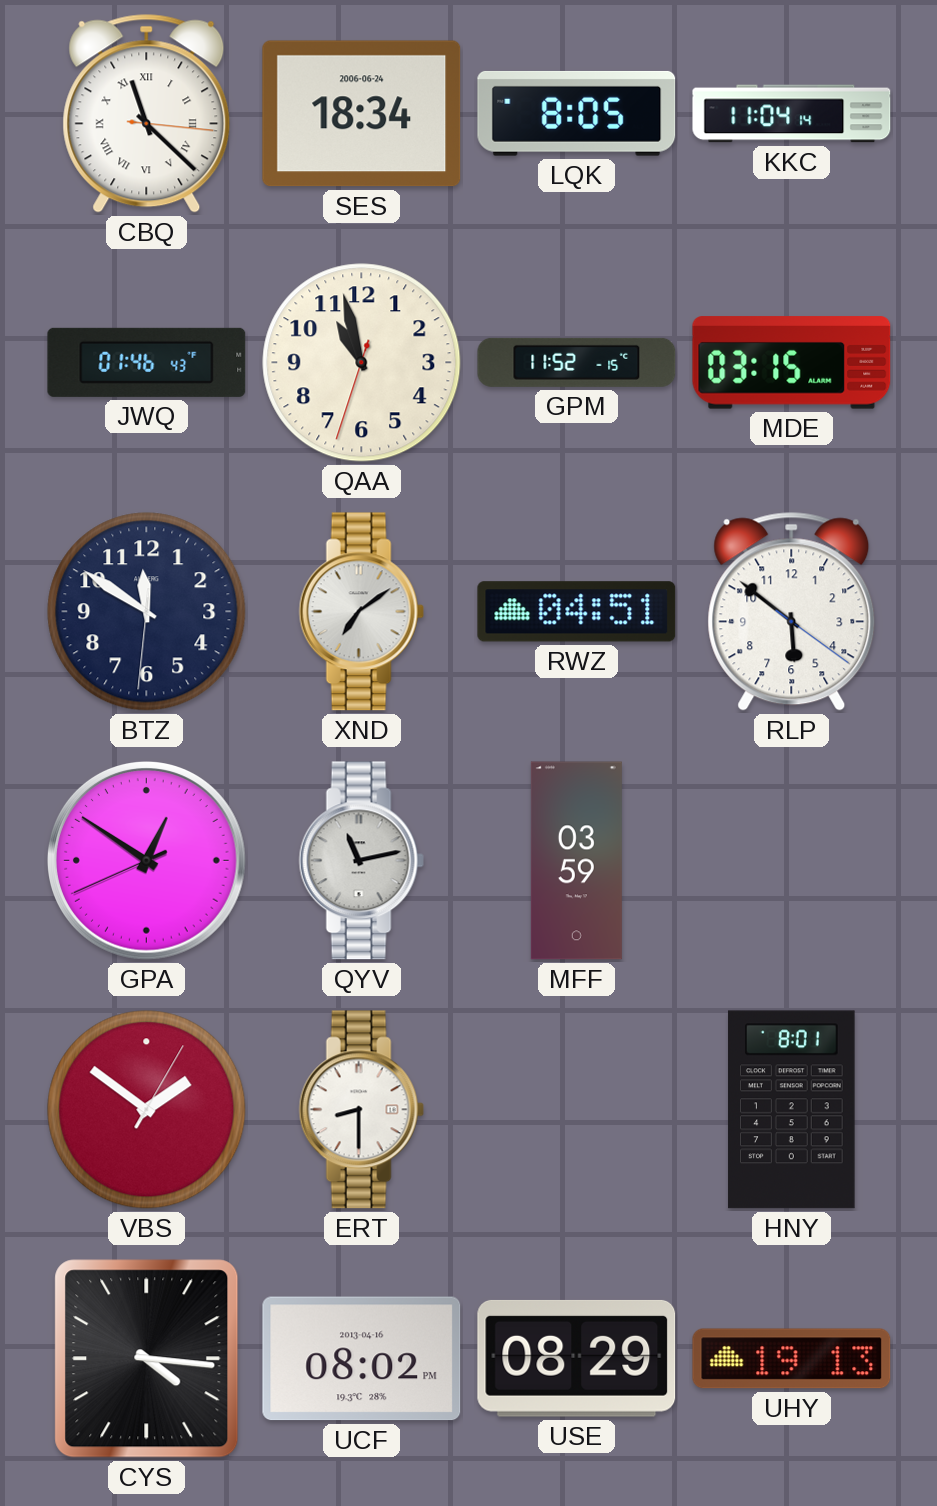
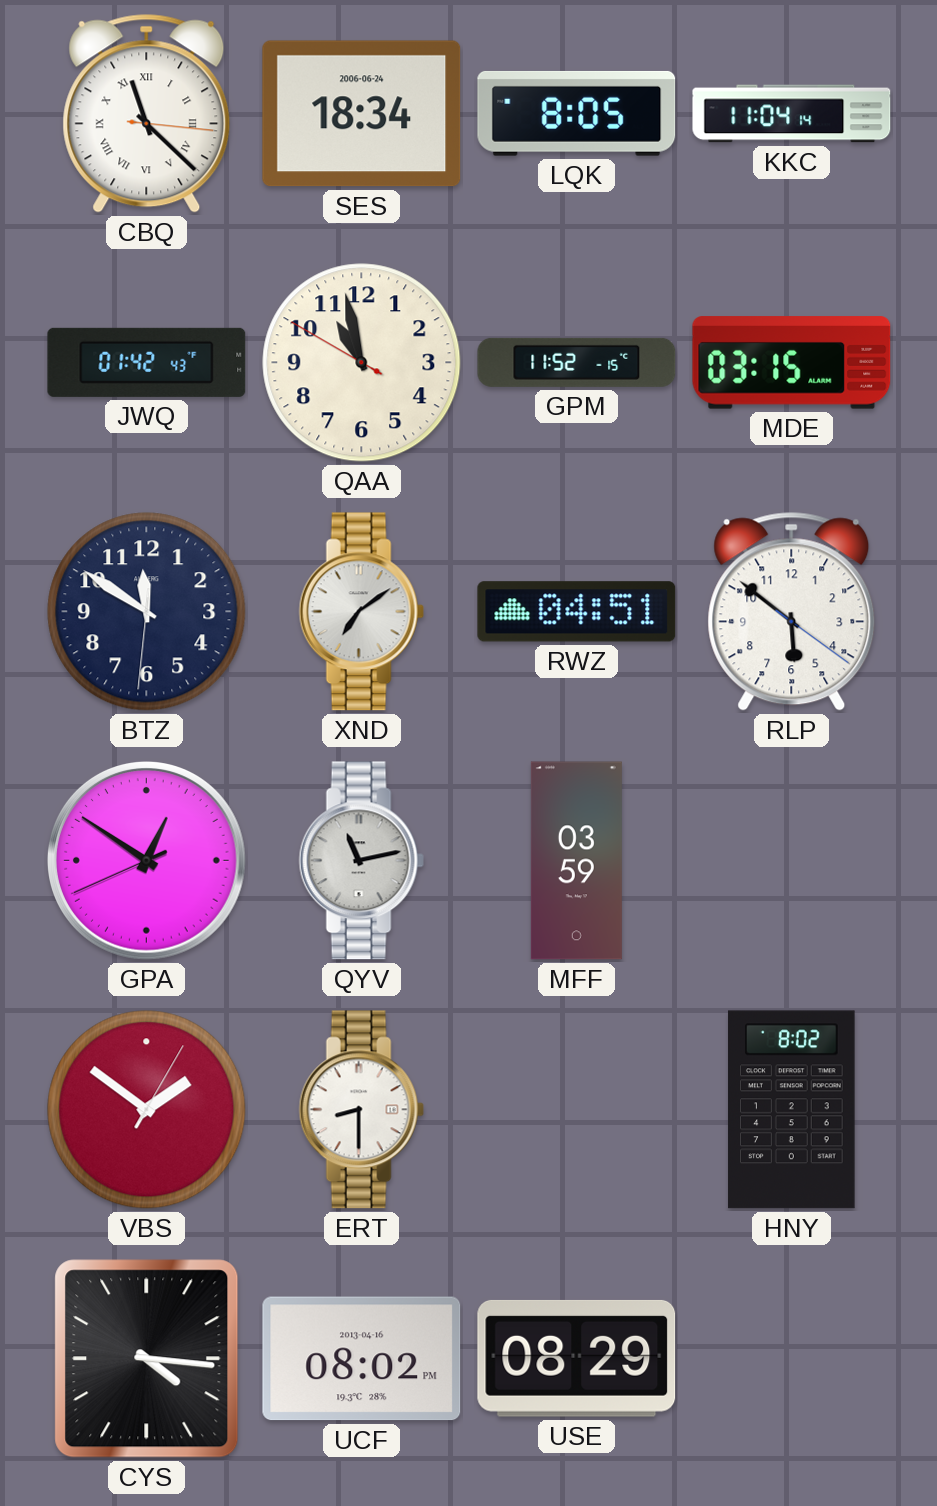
JWQ: 01:46 -> 01:42
QAA: 10:57:33 -> 10:57:50
HNY: 8:01 -> 8:02
UHY: 19:13 -> none
